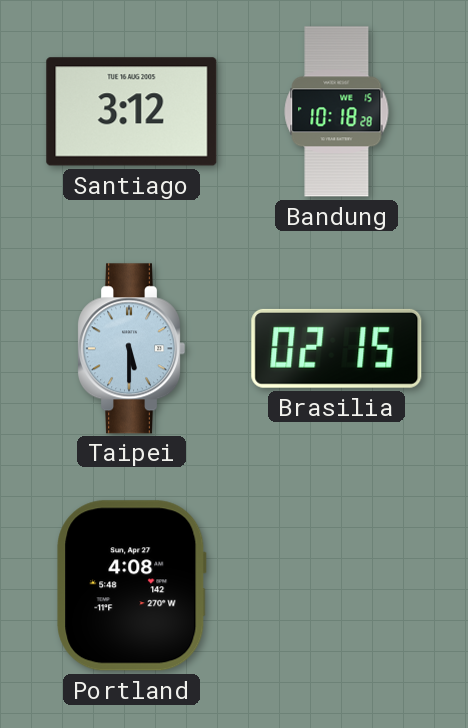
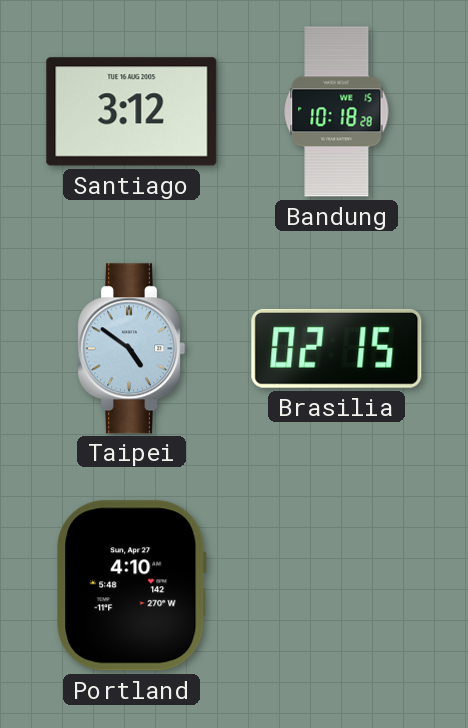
Taipei: 5:30 -> 4:51
Portland: 4:08 -> 4:10
